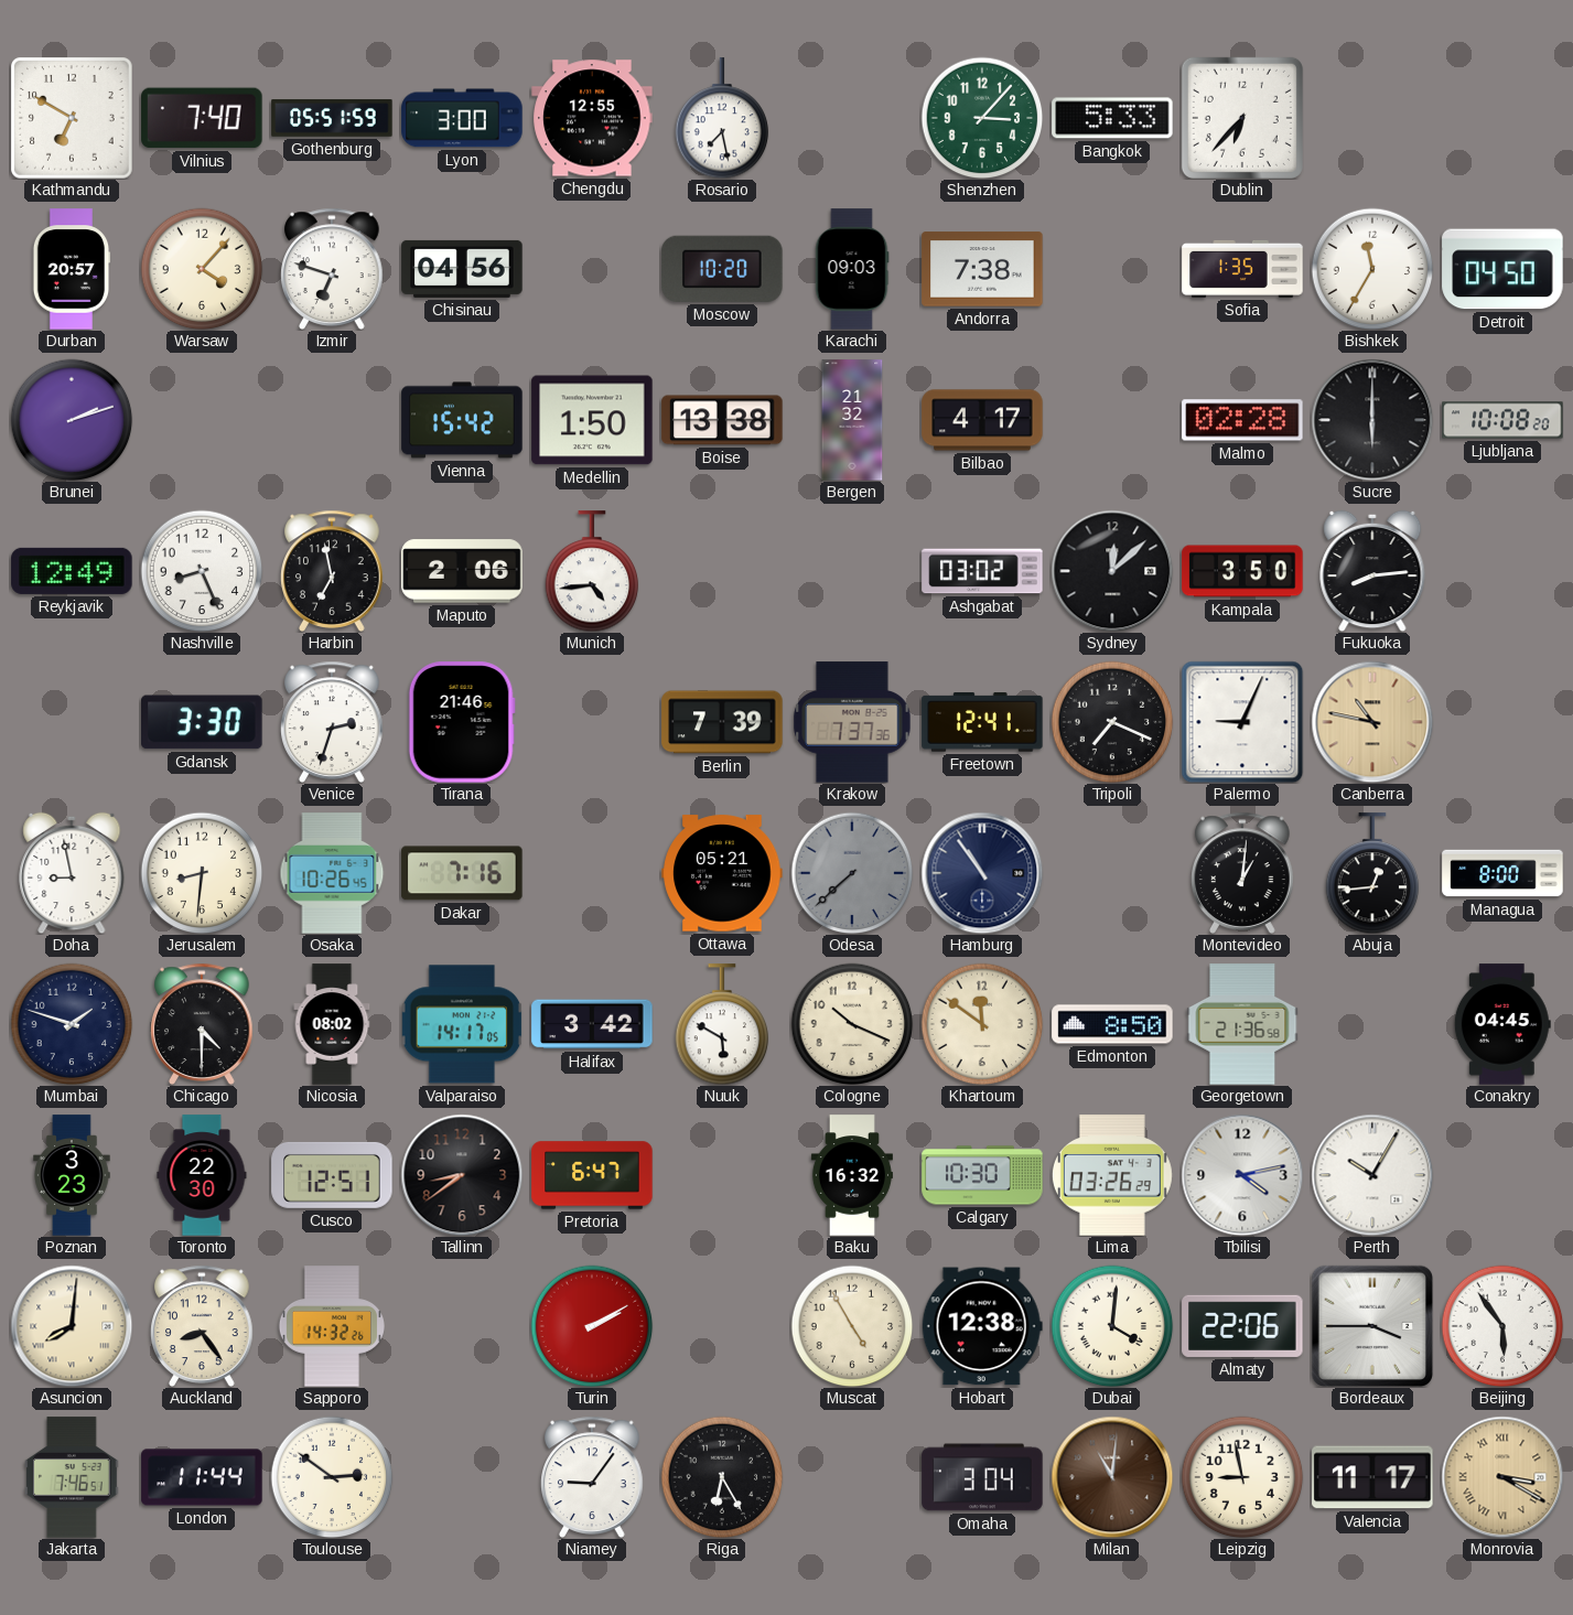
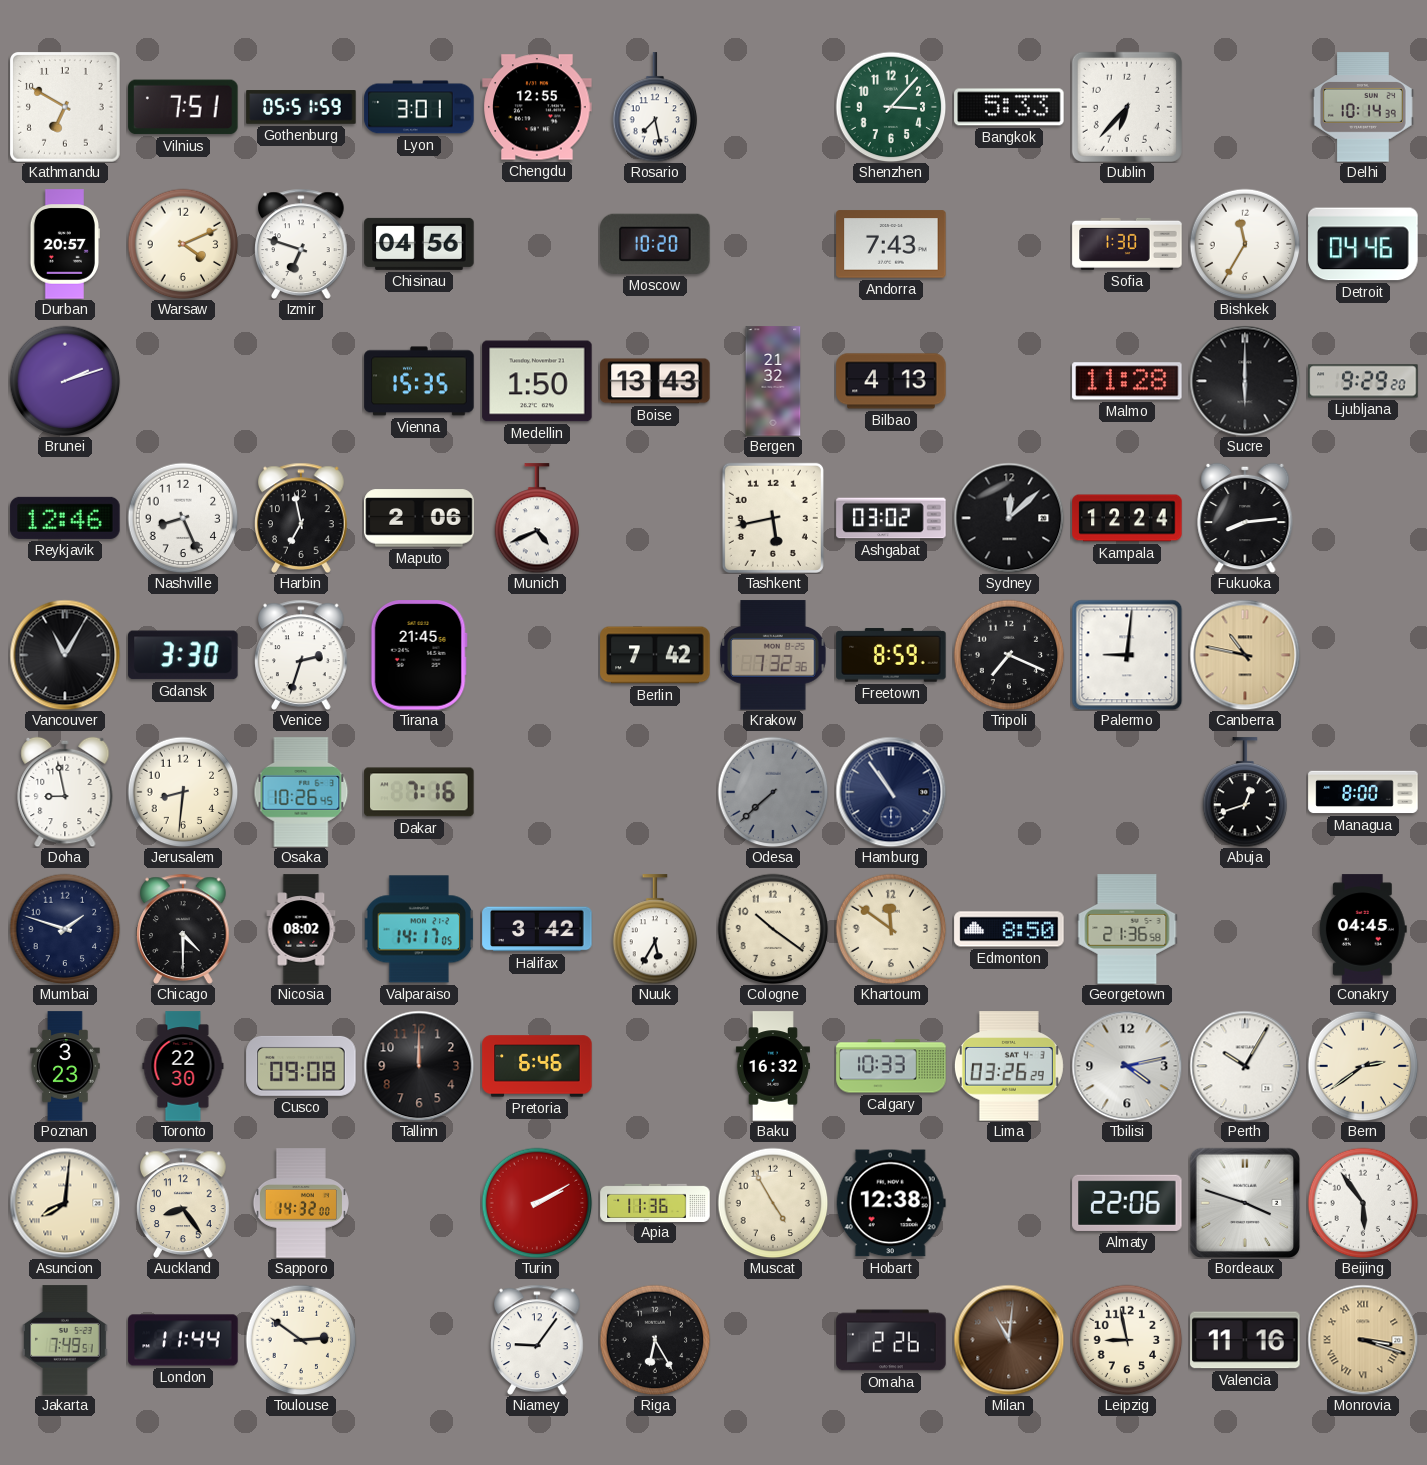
Vilnius: 7:40 -> 7:51
Lyon: 3:00 -> 3:01
Delhi: none -> 10:14
Warsaw: 4:07 -> 4:11
Karachi: 09:03 -> none
Andorra: 7:38 -> 7:43
Sofia: 1:35 -> 1:30
Detroit: 04:50 -> 04:46
Vienna: 15:42 -> 15:35
Boise: 13:38 -> 13:43
Bilbao: 4:17 -> 4:13
Malmo: 02:28 -> 11:28
Ljubljana: 10:08 -> 9:29
Reykjavik: 12:49 -> 12:46
Munich: 4:44 -> 4:41
Tashkent: none -> 5:43
Kampala: 3:50 -> 12:24
Vancouver: none -> 11:05
Tirana: 21:46 -> 21:45
Berlin: 7:39 -> 7:42
Krakow: 7:37 -> 7:32
Freetown: 12:41 -> 8:59
Palermo: 9:04 -> 9:01
Ottawa: 05:21 -> none
Montevideo: 1:01 -> none
Abuja: 12:44 -> 12:42
Nuuk: 5:50 -> 5:35
Cologne: 10:19 -> 10:21
Cusco: 12:51 -> 09:08
Tallinn: 8:39 -> 12:00
Pretoria: 6:47 -> 6:46
Calgary: 10:30 -> 10:33
Bern: none -> 2:39
Sapporo: 14:32:26 -> 14:32:00
Apia: none -> 11:36
Dubai: 4:01 -> none
Bordeaux: 3:45 -> 3:48
Jakarta: 7:46 -> 7:49
Omaha: 3:04 -> 2:26
Valencia: 11:17 -> 11:16
Monrovia: 3:20 -> 3:18
